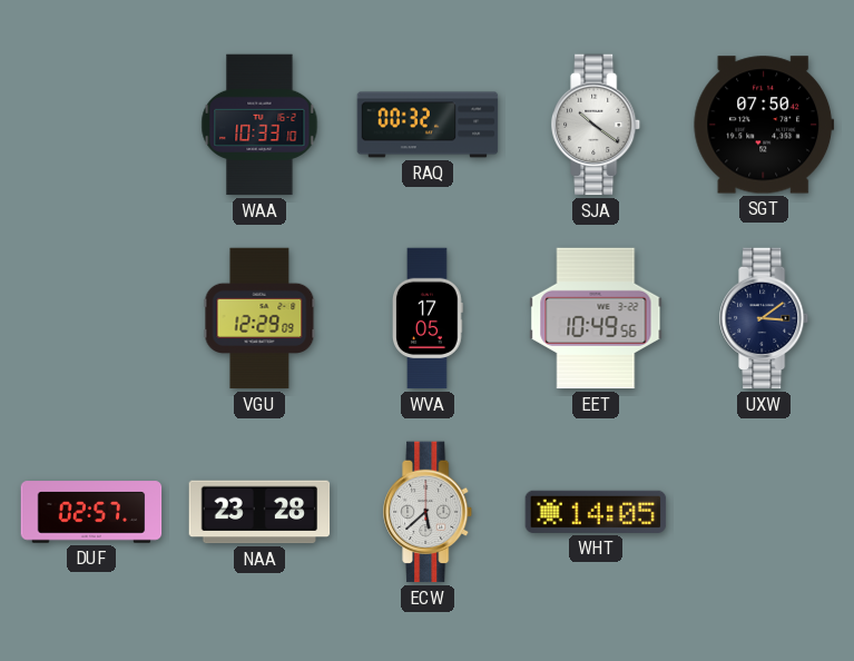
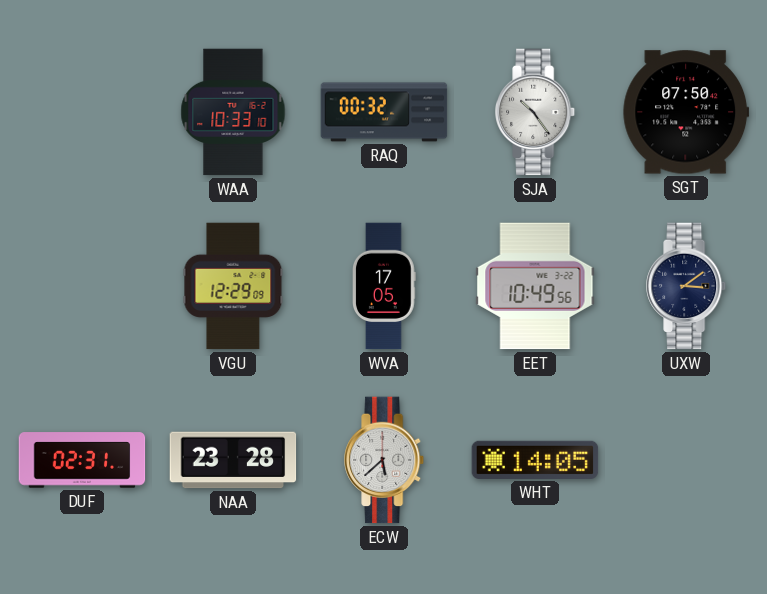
SJA: 10:21 -> 10:24
DUF: 02:57 -> 02:31
